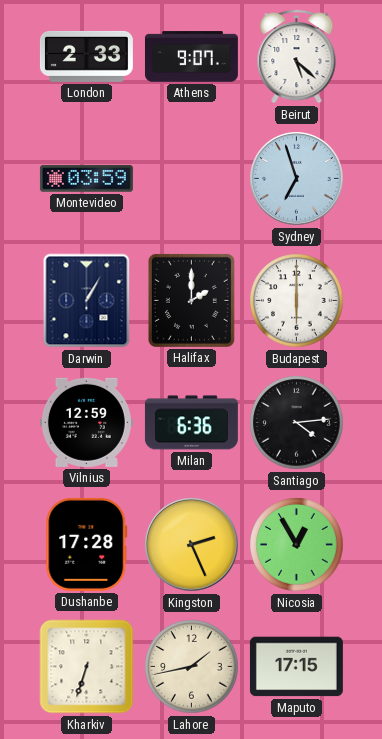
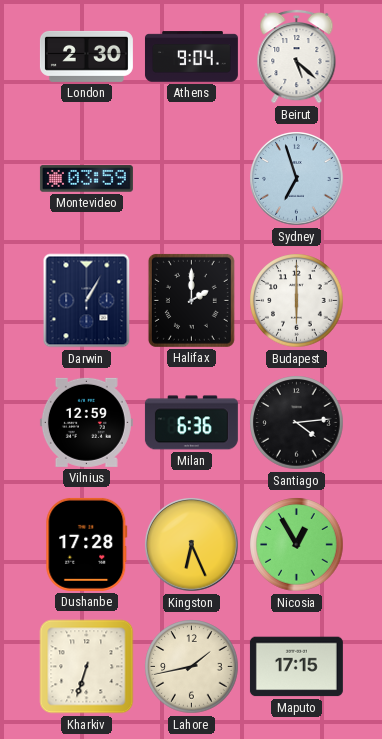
London: 2:33 -> 2:30
Athens: 9:07 -> 9:04
Kingston: 2:26 -> 6:26
